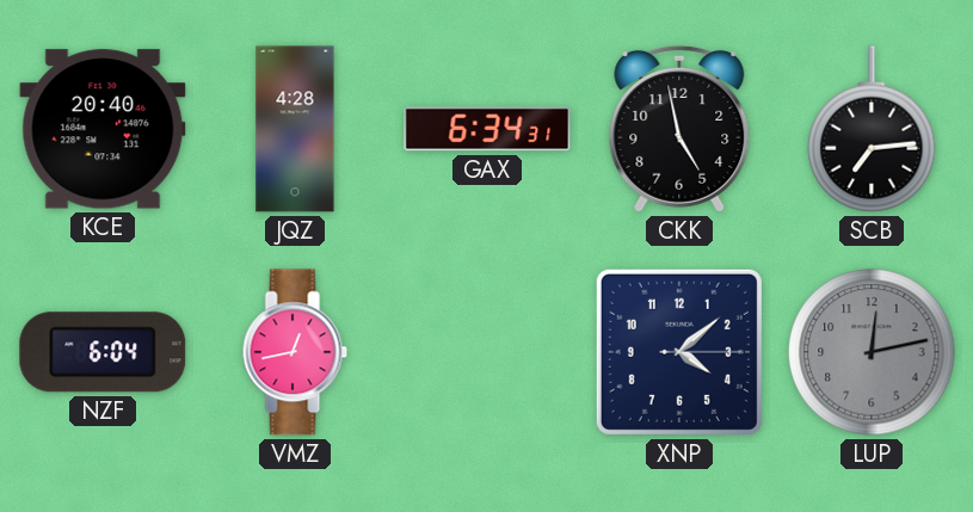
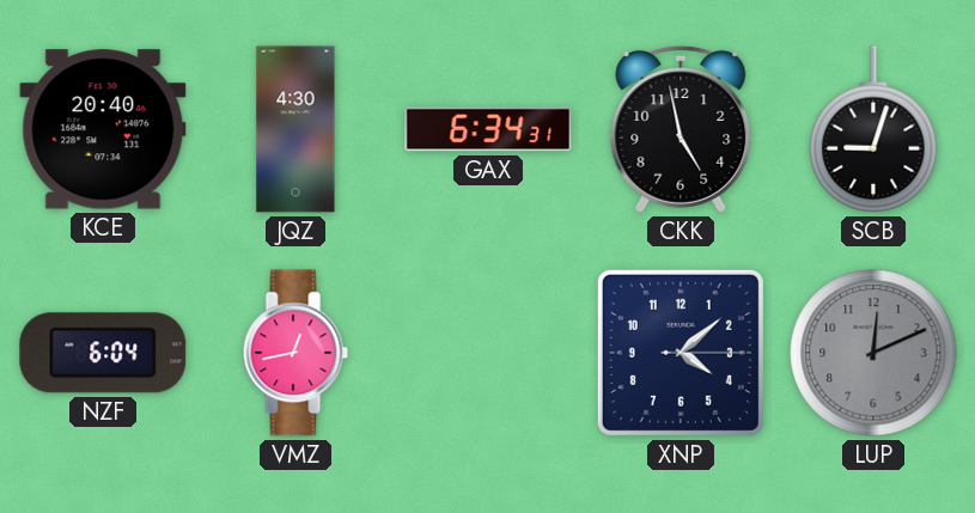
JQZ: 4:28 -> 4:30
SCB: 7:14 -> 9:03
LUP: 12:13 -> 12:11
